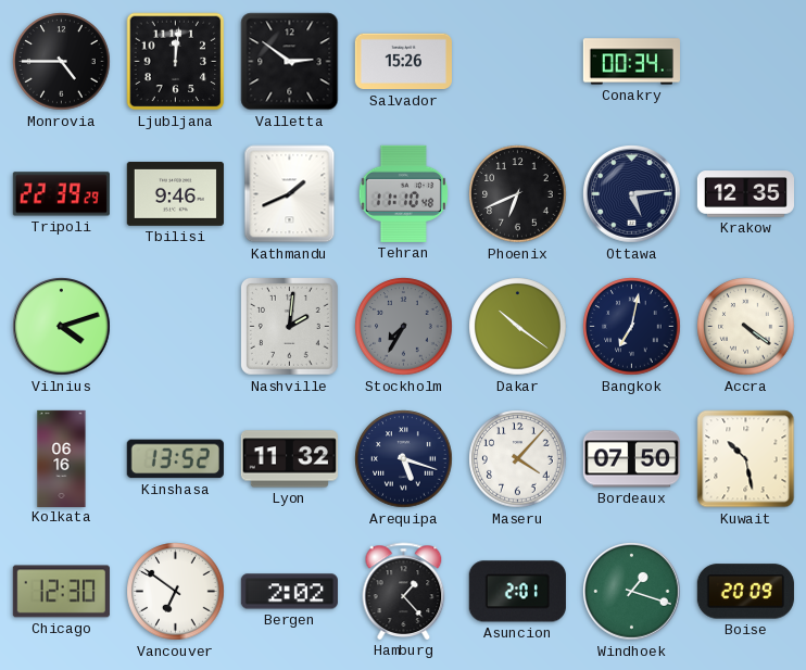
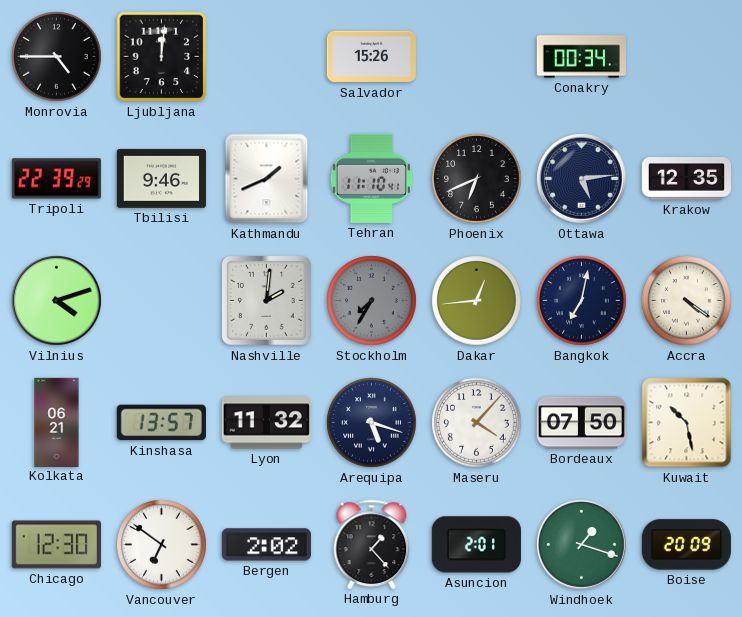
Valletta: 2:51 -> none
Tehran: 11:10:48 -> 11:10:41
Dakar: 10:21 -> 12:44
Kolkata: 06:16 -> 06:21
Kinshasa: 13:52 -> 13:57
